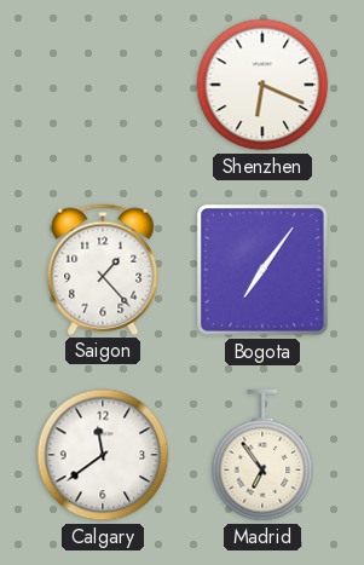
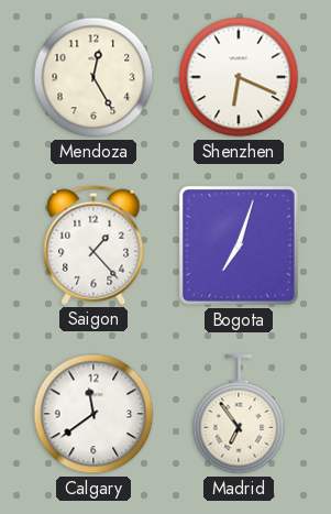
Mendoza: none -> 12:25
Bogota: 7:06 -> 7:03
